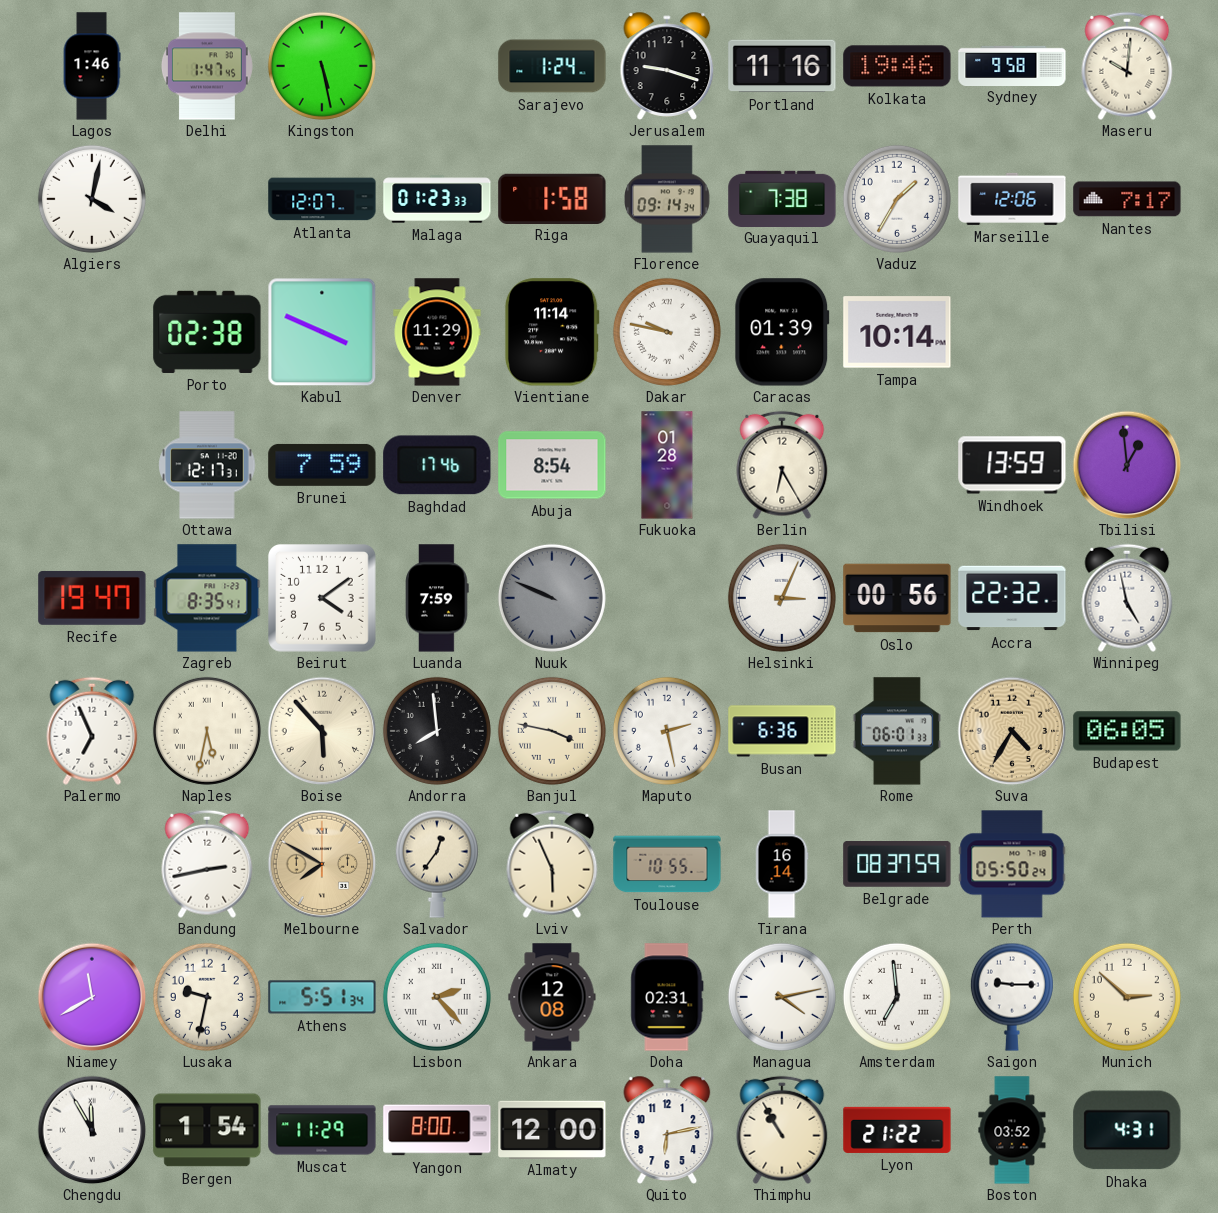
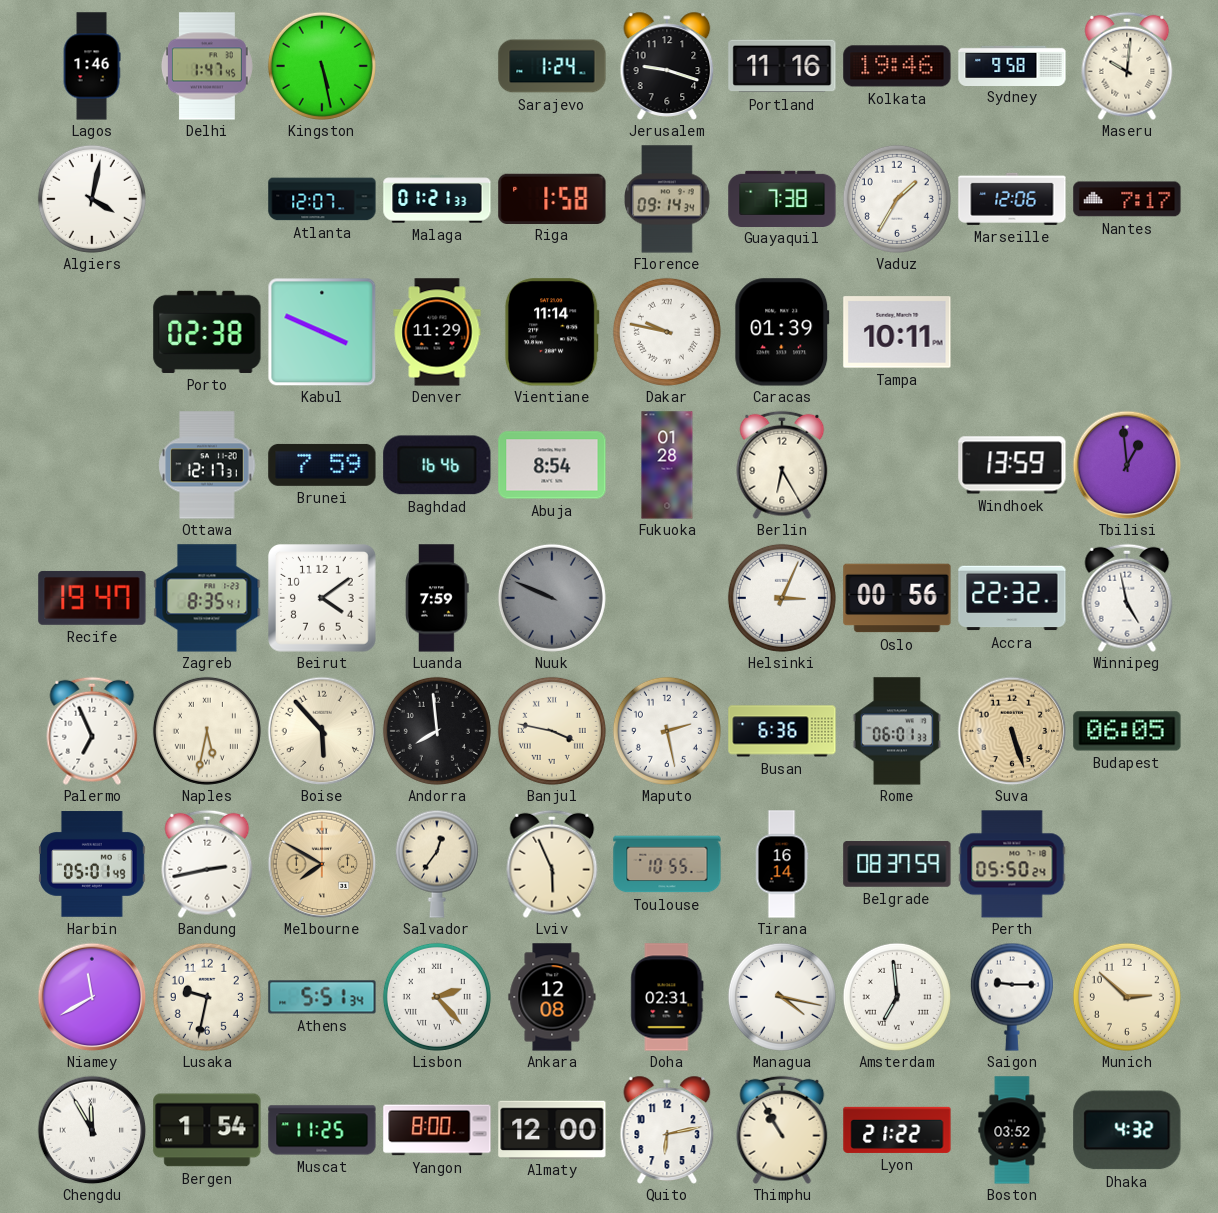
Malaga: 01:23 -> 01:21
Tampa: 10:14 -> 10:11
Baghdad: 17:46 -> 16:46
Suva: 4:35 -> 5:27
Harbin: none -> 05:01
Managua: 4:13 -> 4:17
Muscat: 11:29 -> 11:25
Dhaka: 4:31 -> 4:32
